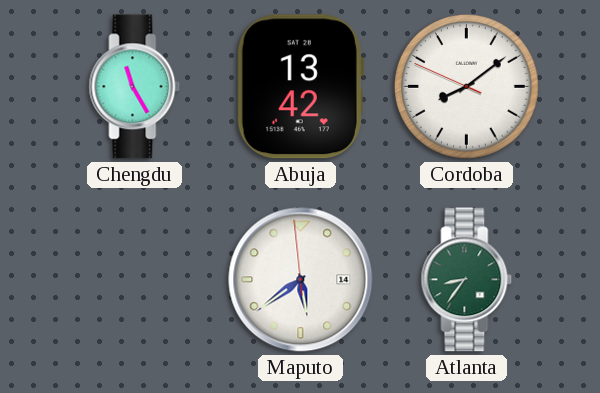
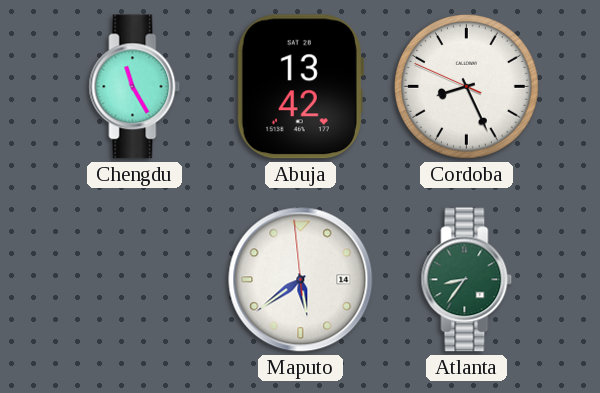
Cordoba: 8:08 -> 8:25
